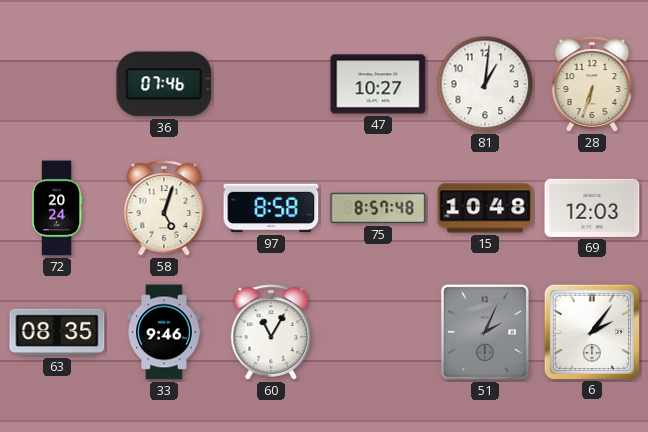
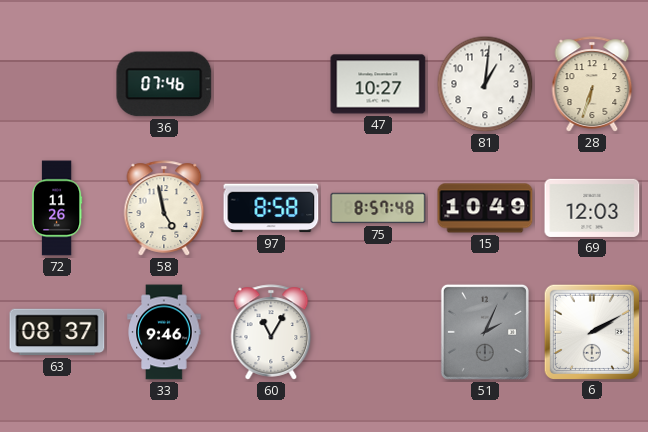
72: 20:24 -> 11:26
58: 5:03 -> 4:58
15: 10:48 -> 10:49
63: 08:35 -> 08:37
6: 2:06 -> 2:10
